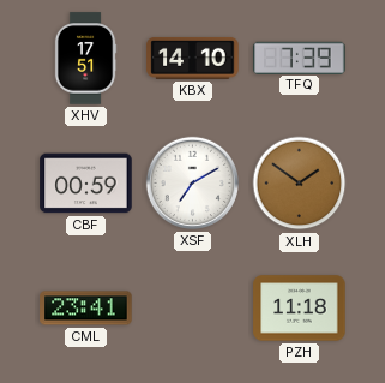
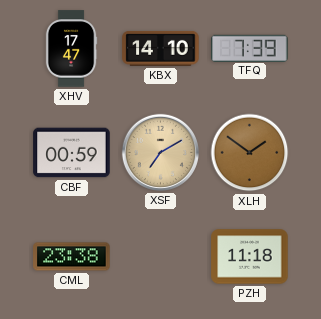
XHV: 17:51 -> 17:47
XSF dial: white -> champagne
CML: 23:41 -> 23:38
